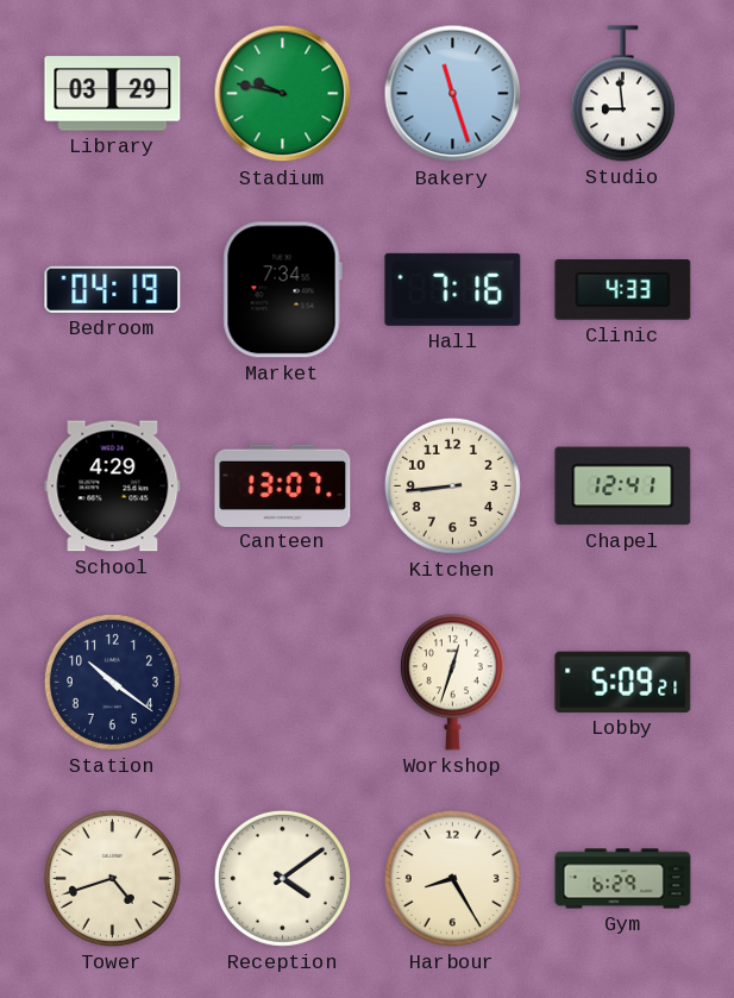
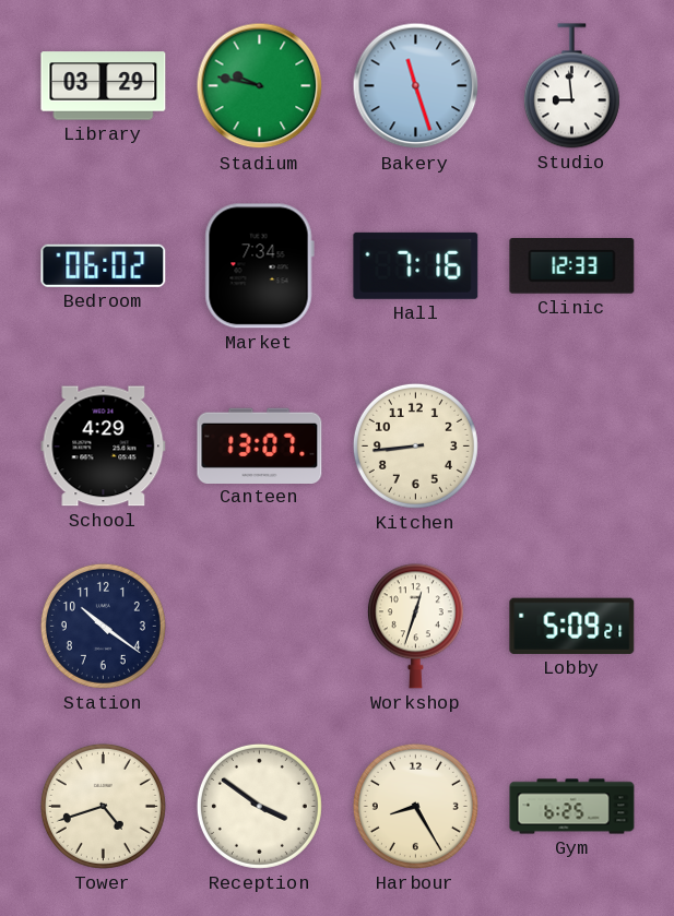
Bedroom: 04:19 -> 06:02
Clinic: 4:33 -> 12:33
Chapel: 12:41 -> none
Reception: 4:09 -> 3:51
Gym: 6:29 -> 6:25
